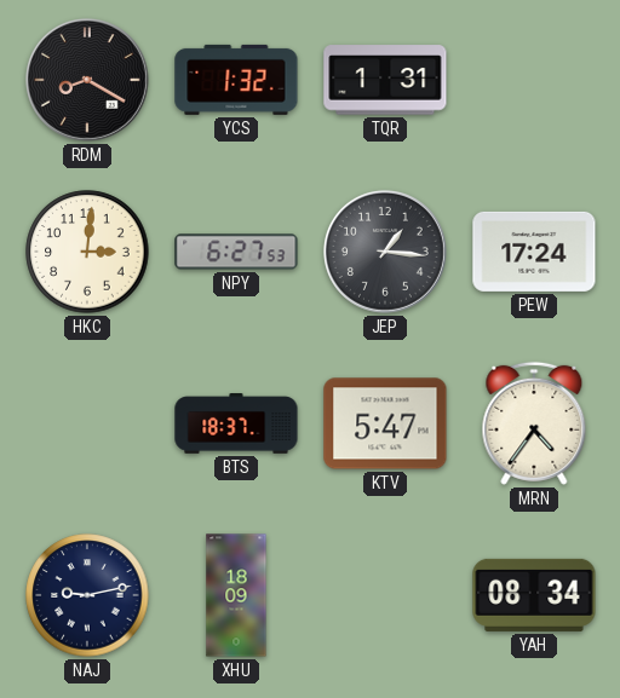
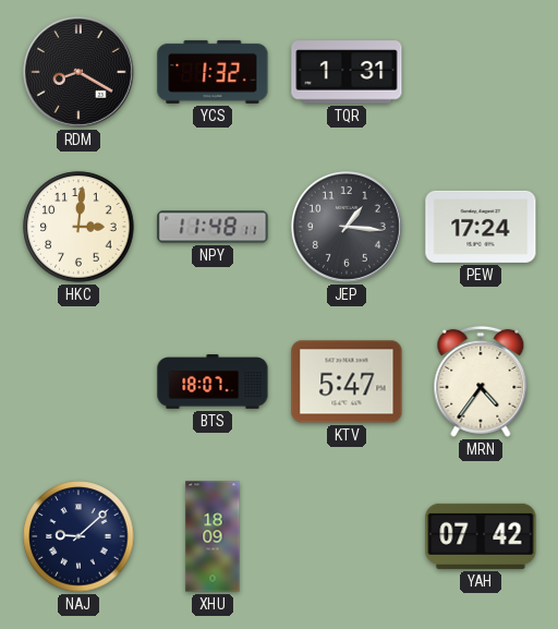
NPY: 6:27 -> 11:48
BTS: 18:37 -> 18:07
NAJ: 9:13 -> 9:08
YAH: 08:34 -> 07:42
